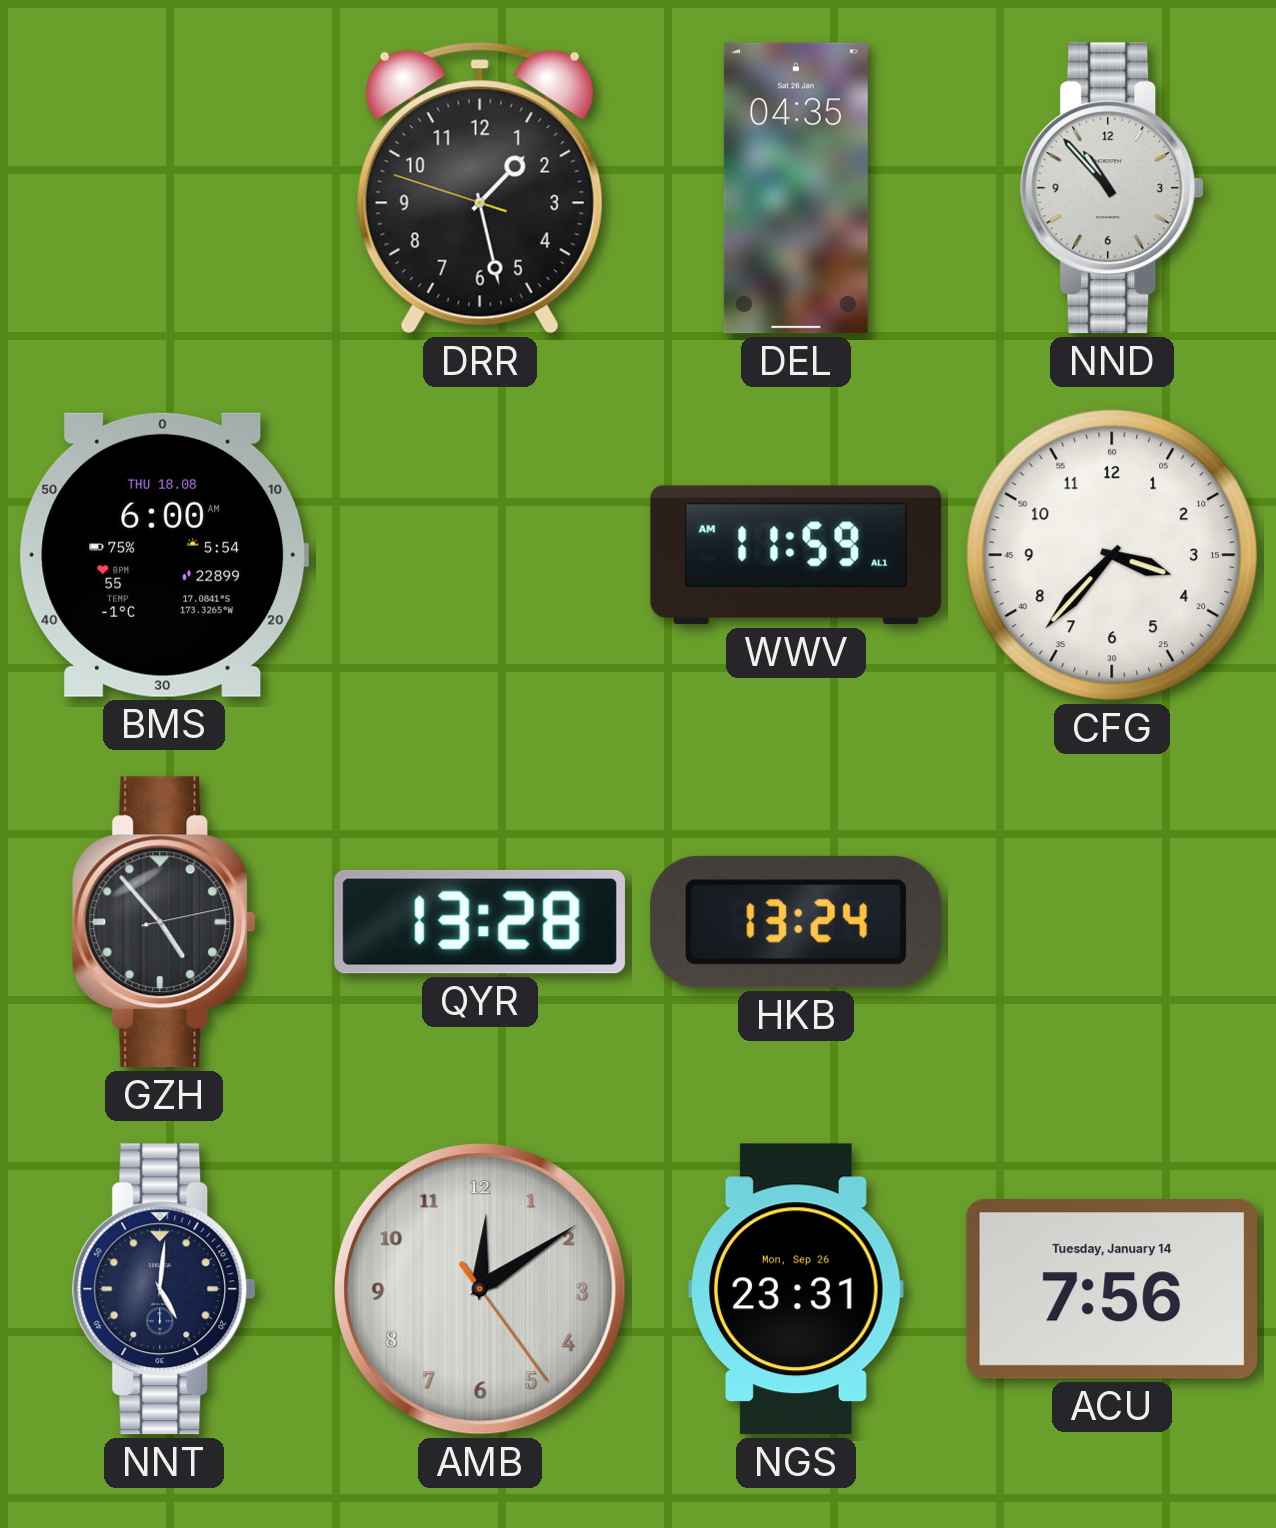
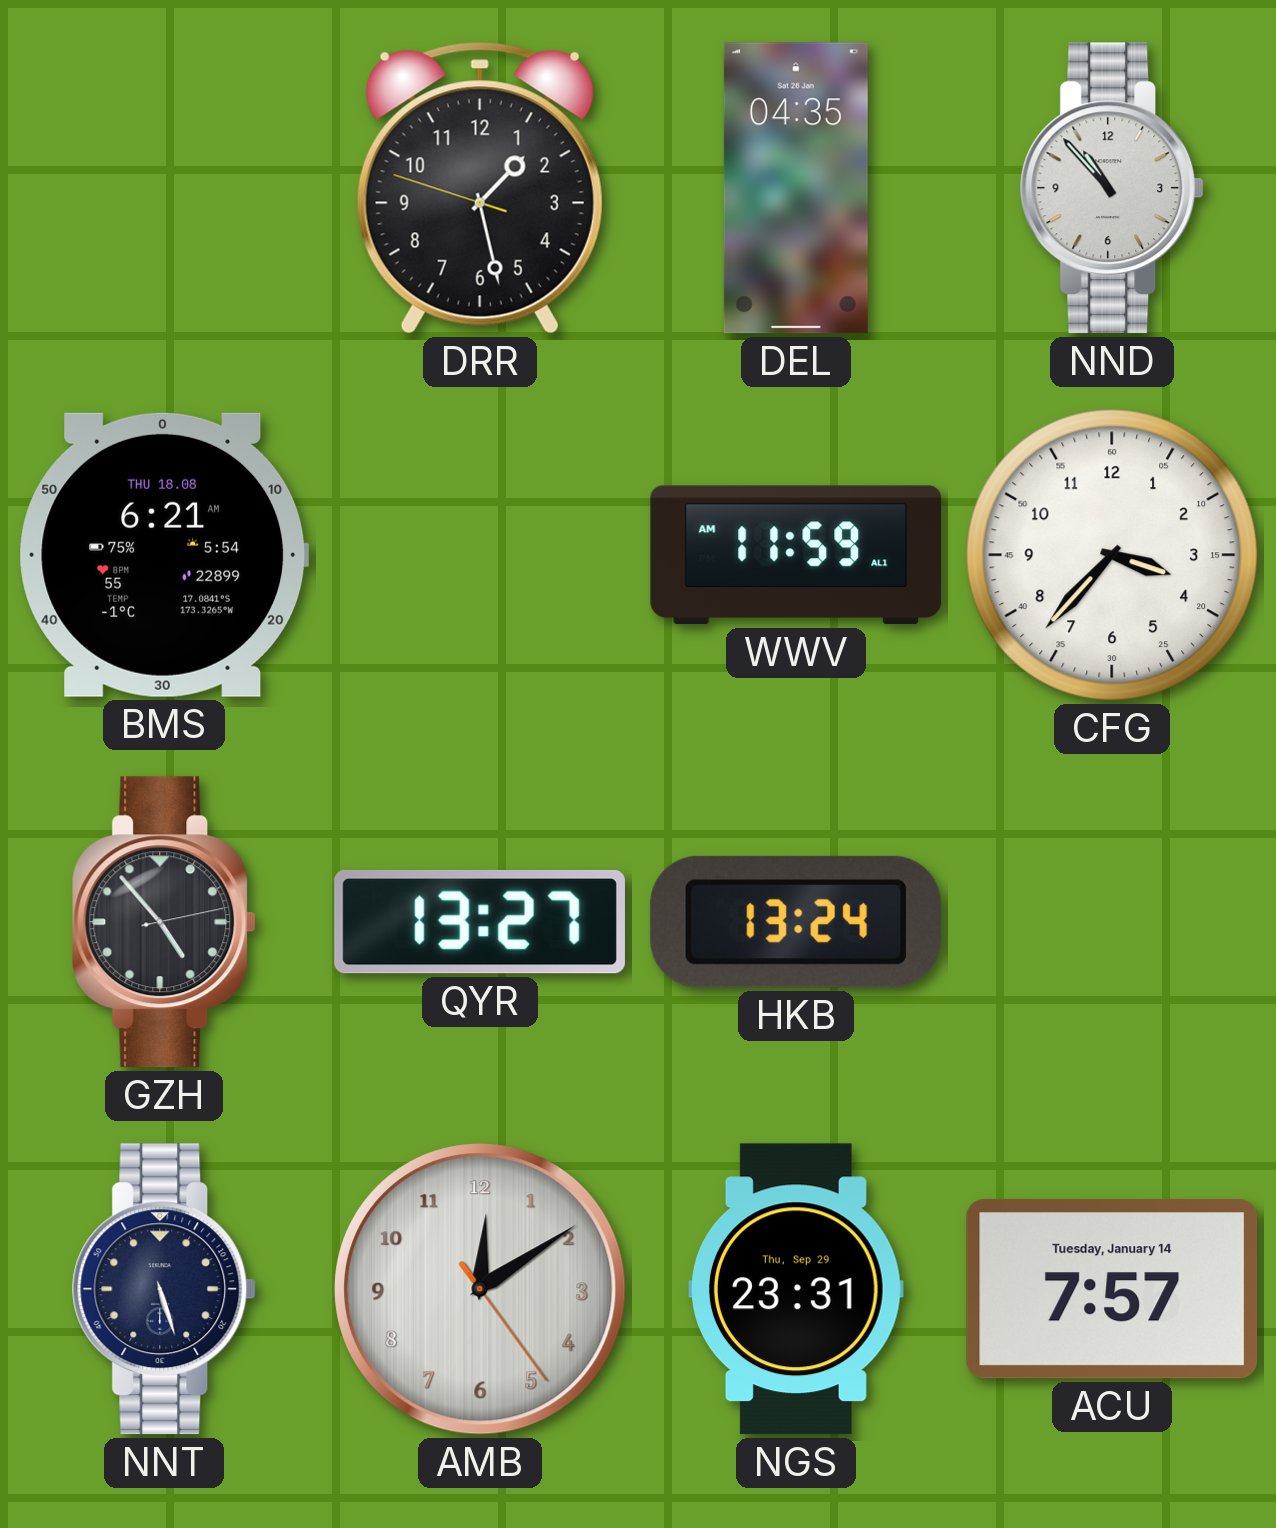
BMS: 6:00 -> 6:21
QYR: 13:28 -> 13:27
NNT: 5:01 -> 5:27
NGS date: Mon, Sep 26 -> Thu, Sep 29
ACU: 7:56 -> 7:57
